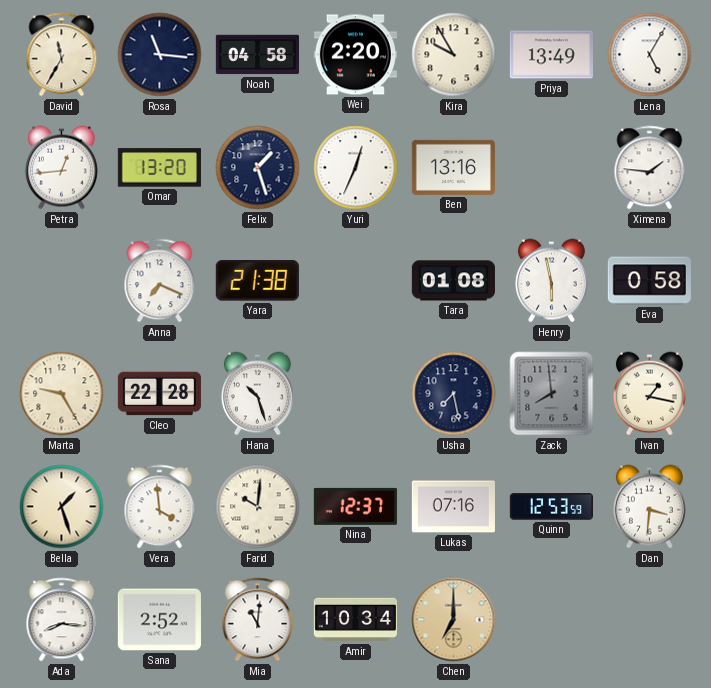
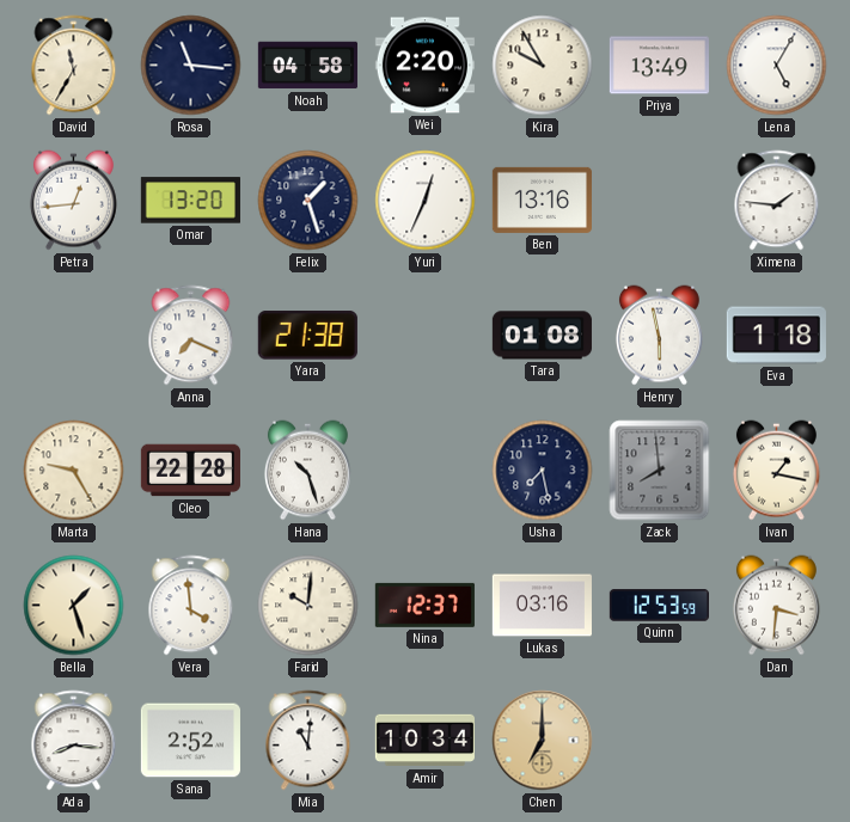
Eva: 0:58 -> 1:18
Lukas: 07:16 -> 03:16
